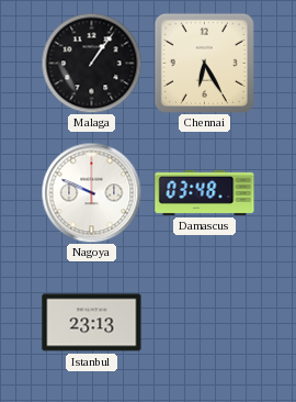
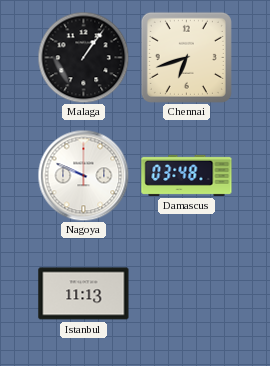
Chennai: 6:25 -> 6:42
Istanbul: 23:13 -> 11:13
